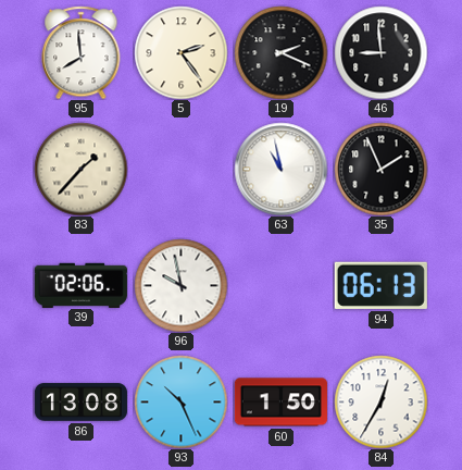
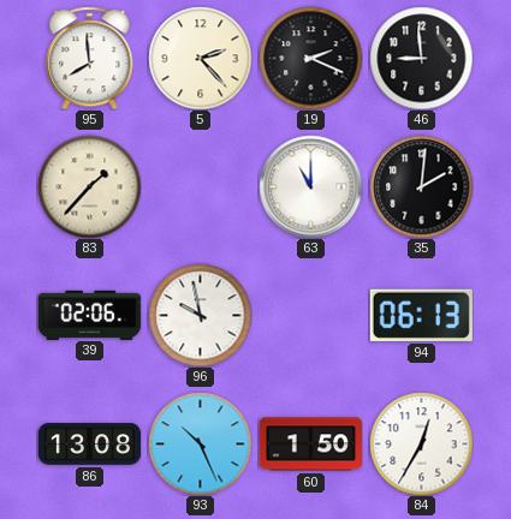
5: 2:24 -> 2:23
63: 10:58 -> 11:00
35: 1:56 -> 2:01
